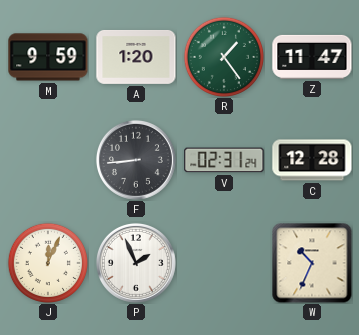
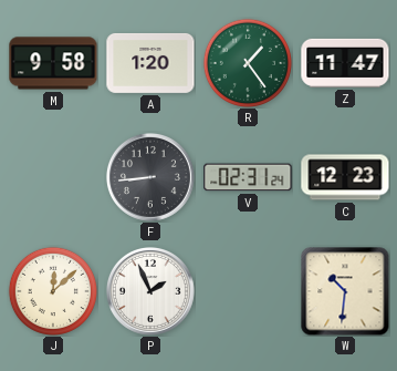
M: 9:59 -> 9:58
C: 12:28 -> 12:23
J: 12:04 -> 12:08
W: 10:34 -> 10:31
